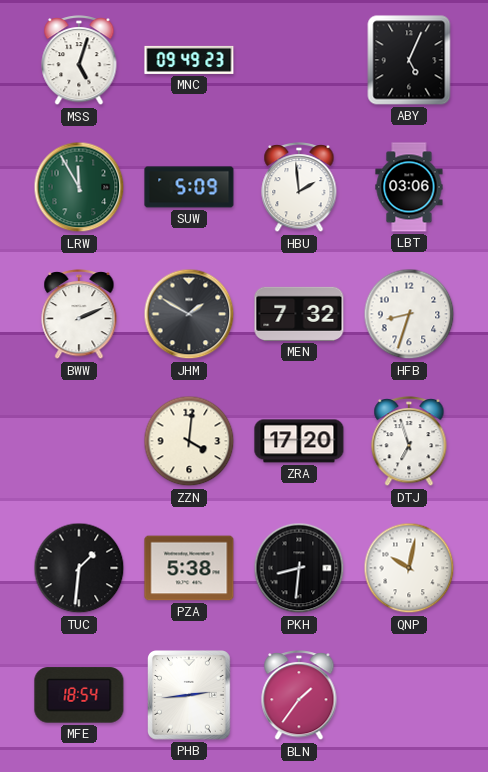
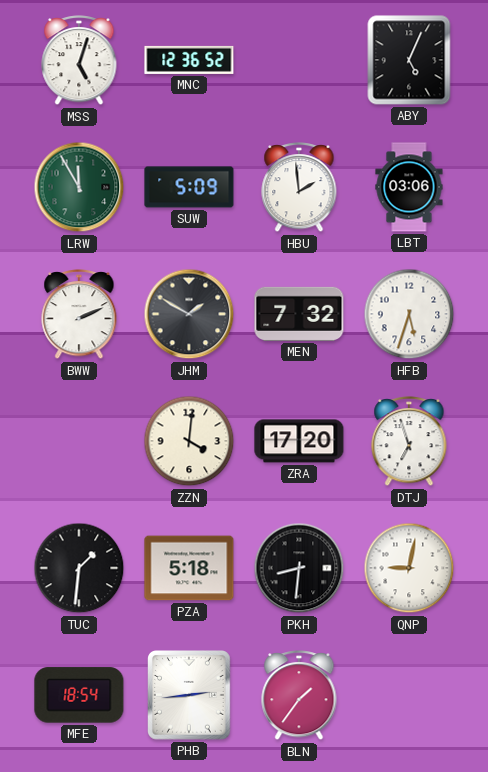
MNC: 09:49 -> 12:36
HFB: 8:33 -> 5:33
PZA: 5:38 -> 5:18
QNP: 10:02 -> 9:02
